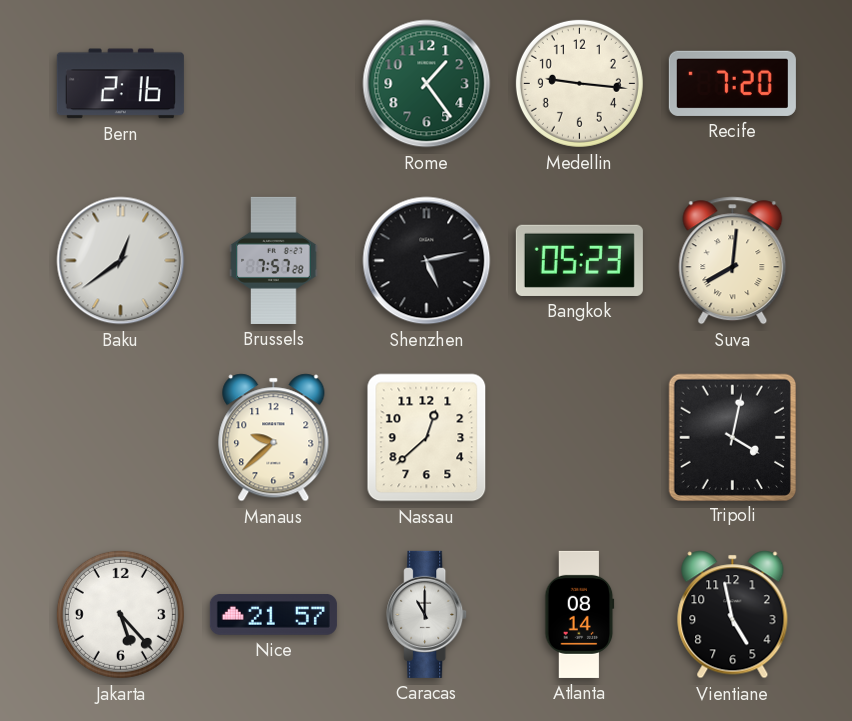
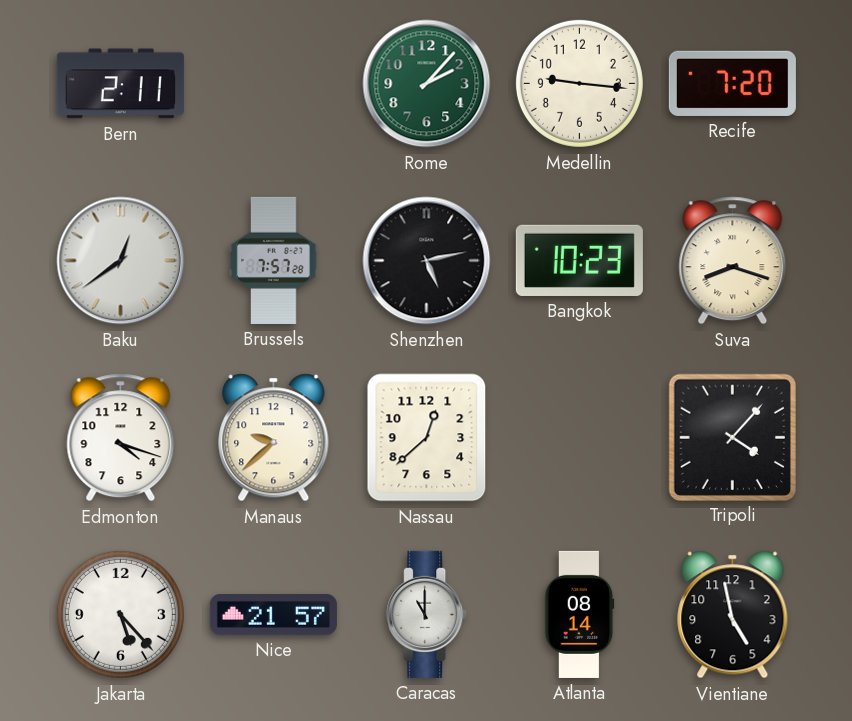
Bern: 2:16 -> 2:11
Rome: 1:24 -> 2:07
Bangkok: 05:23 -> 10:23
Suva: 8:01 -> 8:18
Edmonton: none -> 4:18
Tripoli: 4:02 -> 4:07
